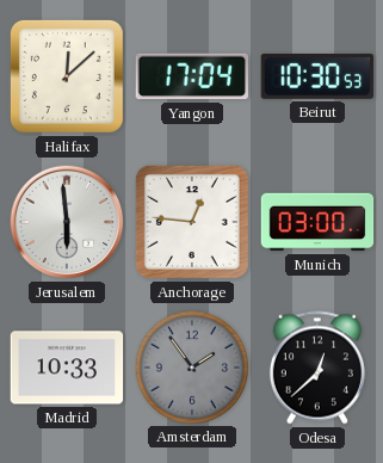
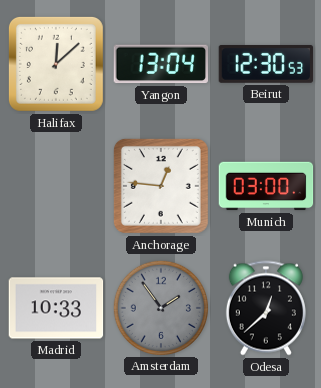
Yangon: 17:04 -> 13:04
Beirut: 10:30 -> 12:30
Jerusalem: 5:59 -> none
